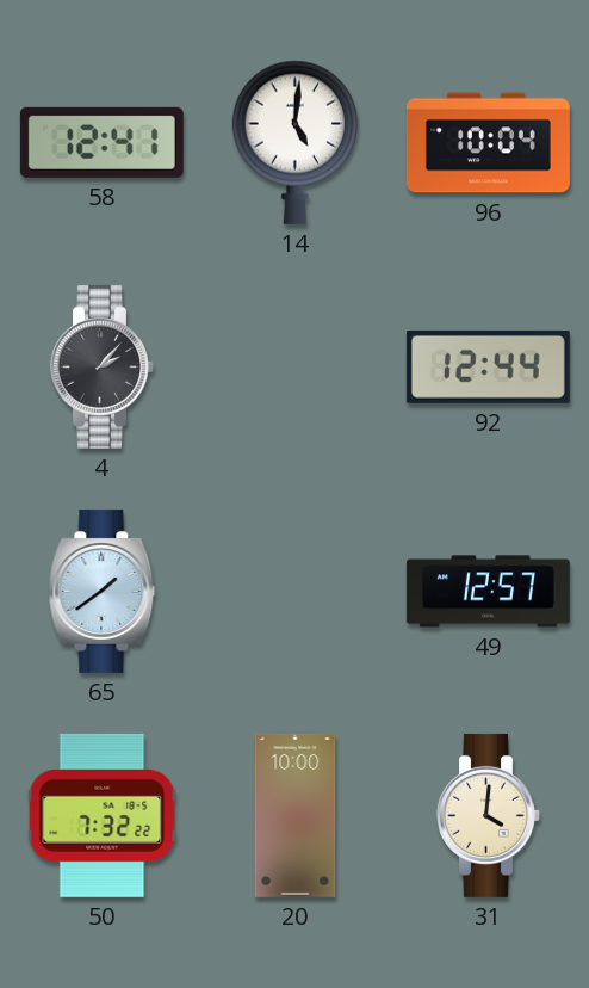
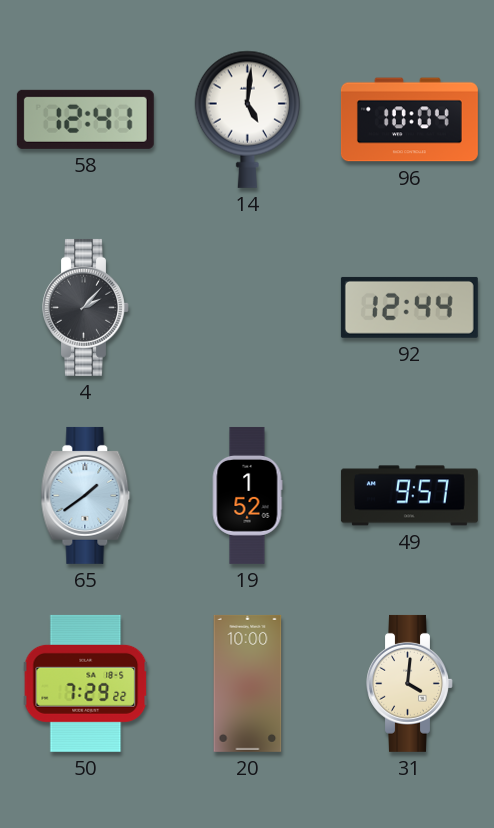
19: none -> 1:52
49: 12:57 -> 9:57
50: 7:32 -> 7:29
